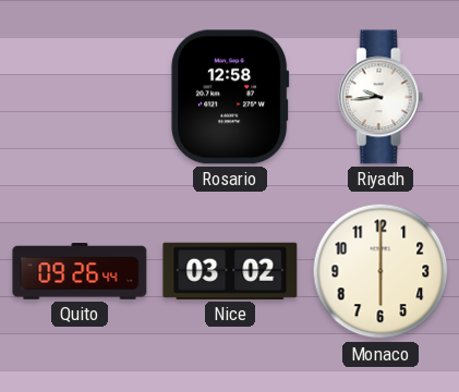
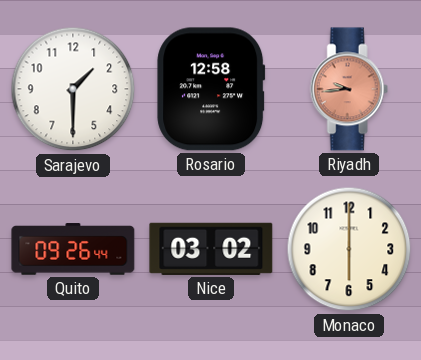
Sarajevo: none -> 1:30
Riyadh dial: white -> salmon
